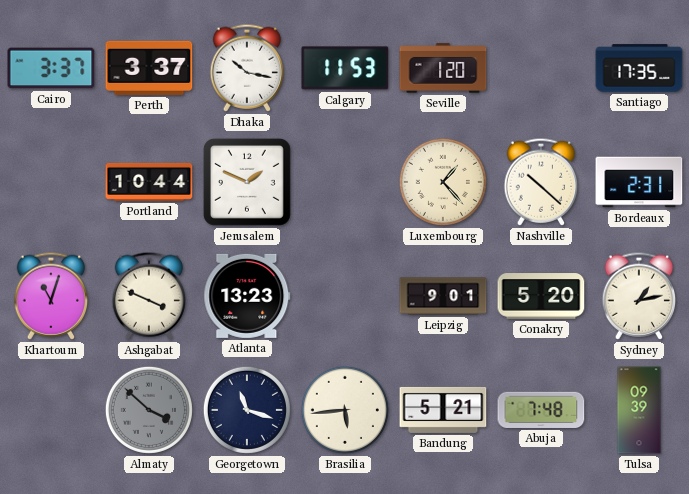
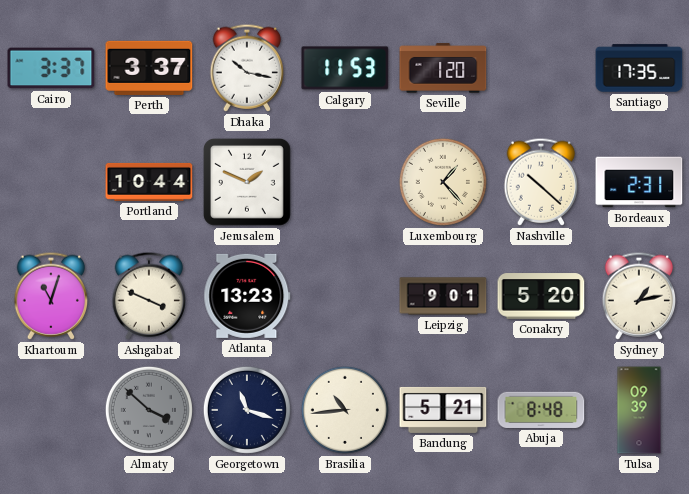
Brasilia: 5:44 -> 10:44
Abuja: 7:48 -> 8:48
